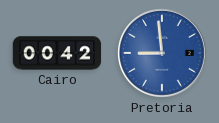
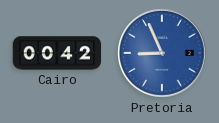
Pretoria: 8:59 -> 8:56
